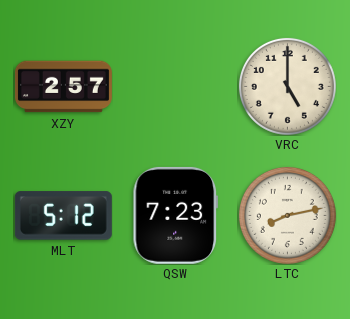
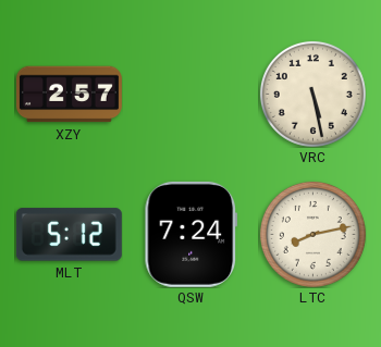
VRC: 5:00 -> 5:28
QSW: 7:23 -> 7:24
